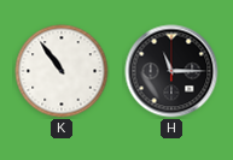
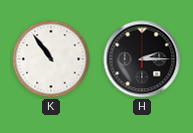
H: 11:15 -> 2:15
